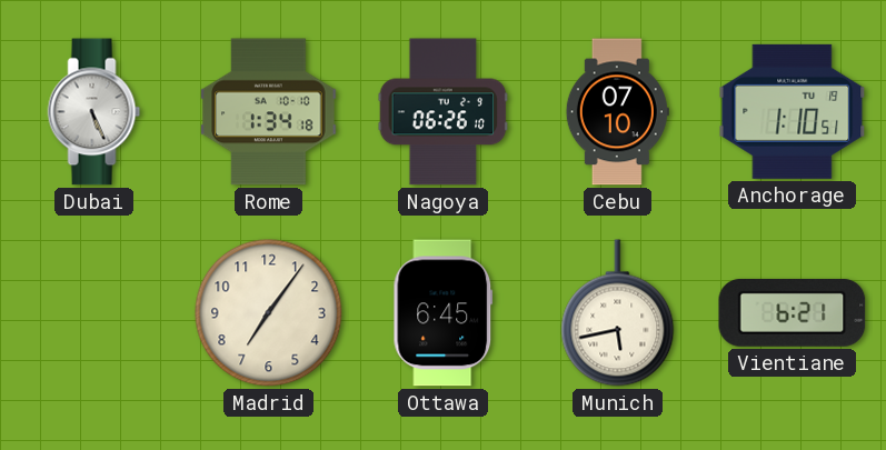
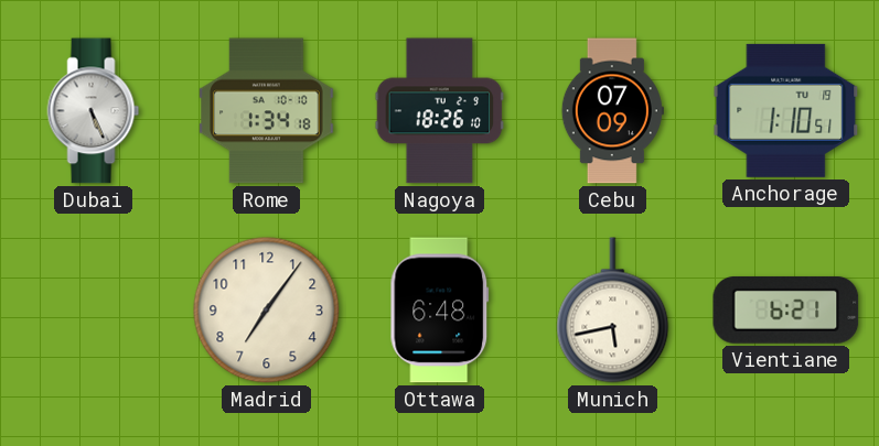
Nagoya: 06:26 -> 18:26
Cebu: 07:10 -> 07:09
Ottawa: 6:45 -> 6:48
